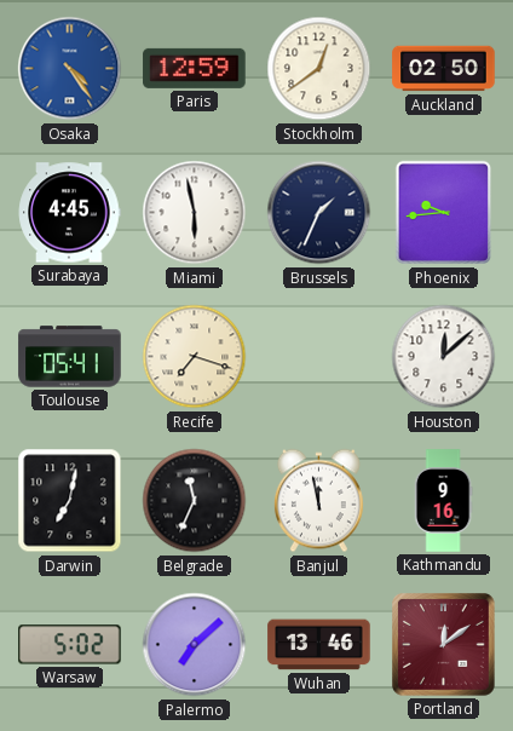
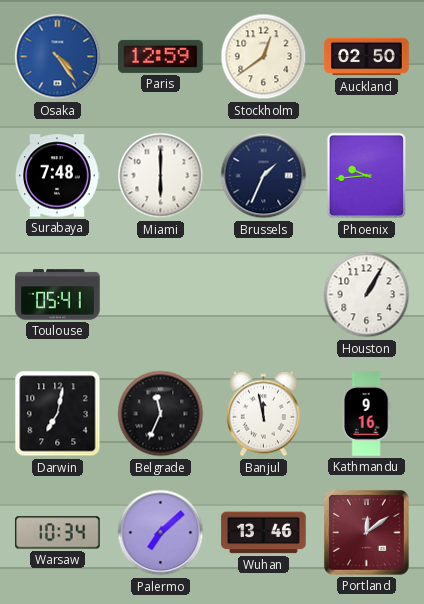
Surabaya: 4:45 -> 7:48
Miami: 5:58 -> 6:00
Recife: 7:18 -> none
Houston: 12:08 -> 1:05
Warsaw: 5:02 -> 10:34
